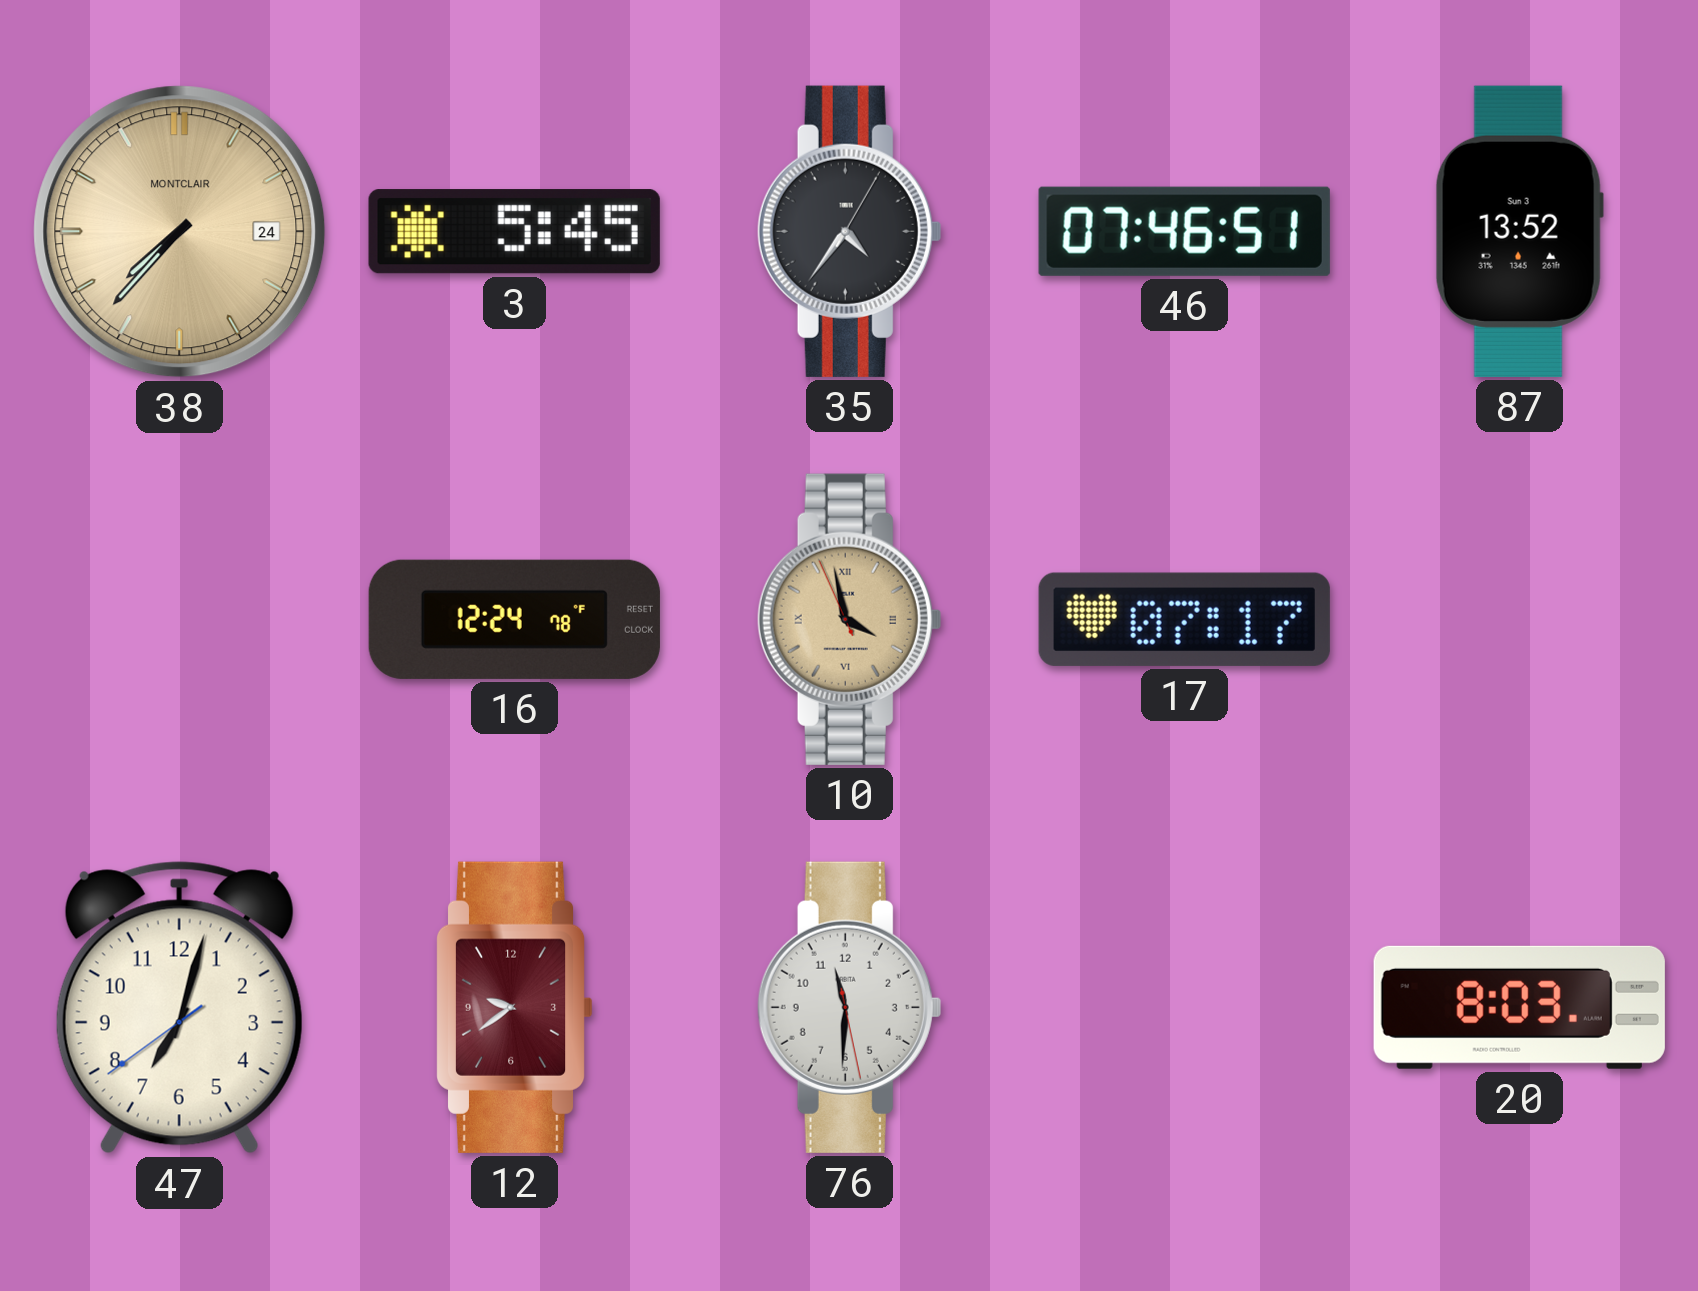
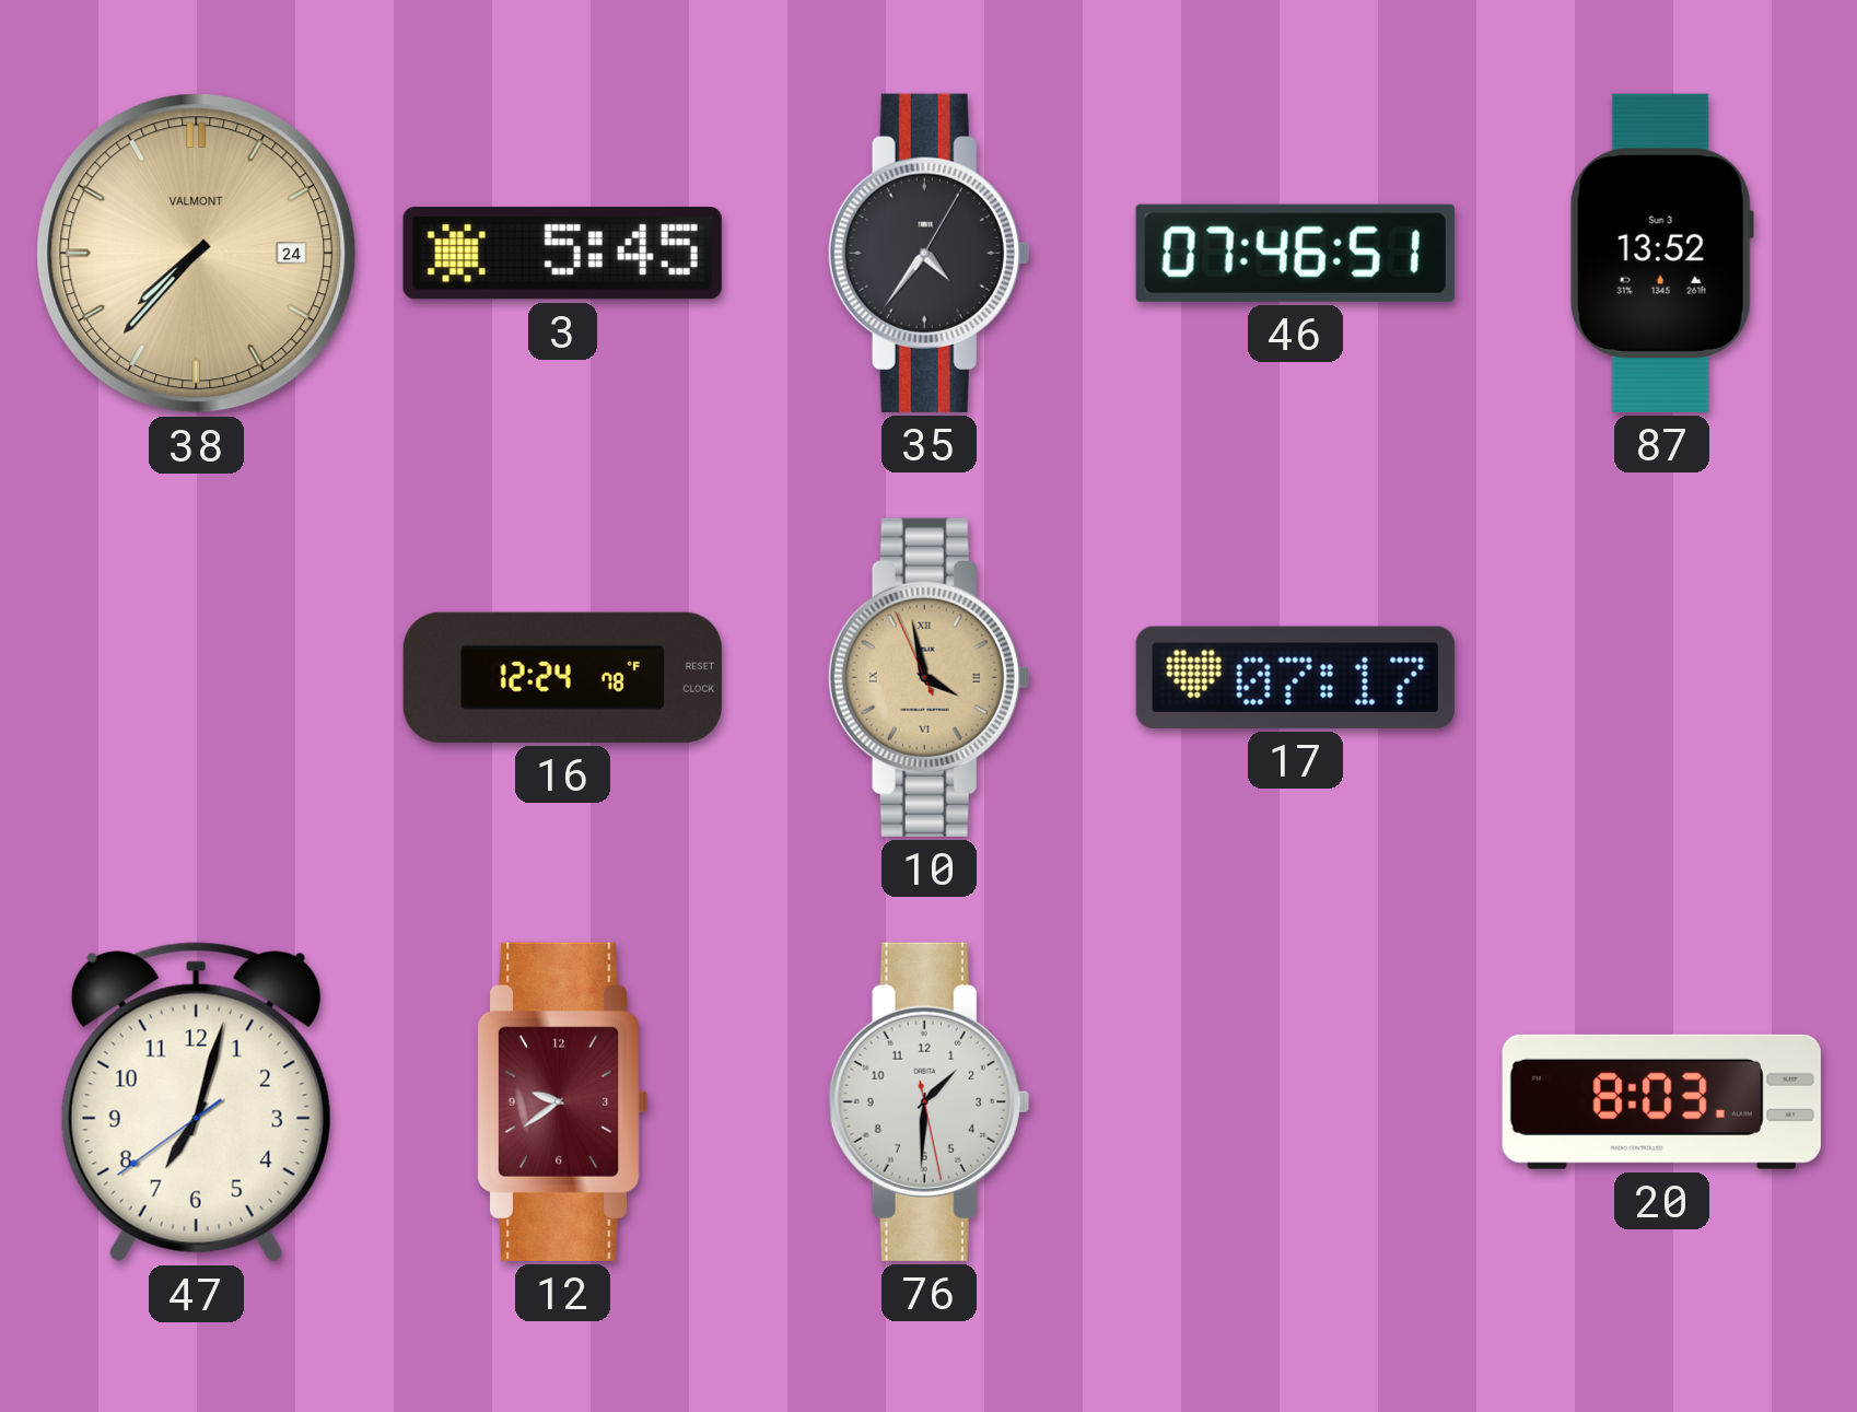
38 brand: MONTCLAIR -> VALMONT
76: 11:30 -> 1:30
